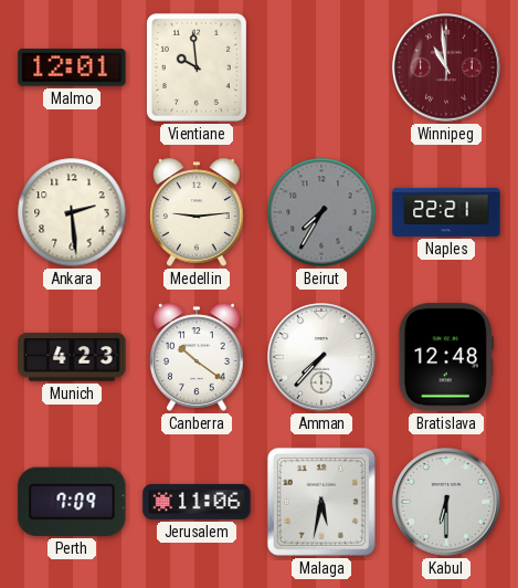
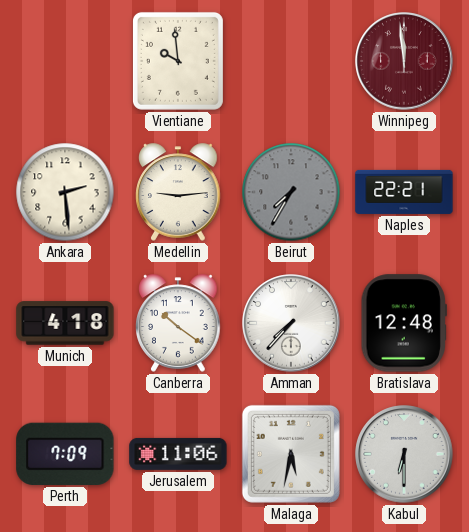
Malmo: 12:01 -> none
Winnipeg: 10:59 -> 11:59
Munich: 4:23 -> 4:18
